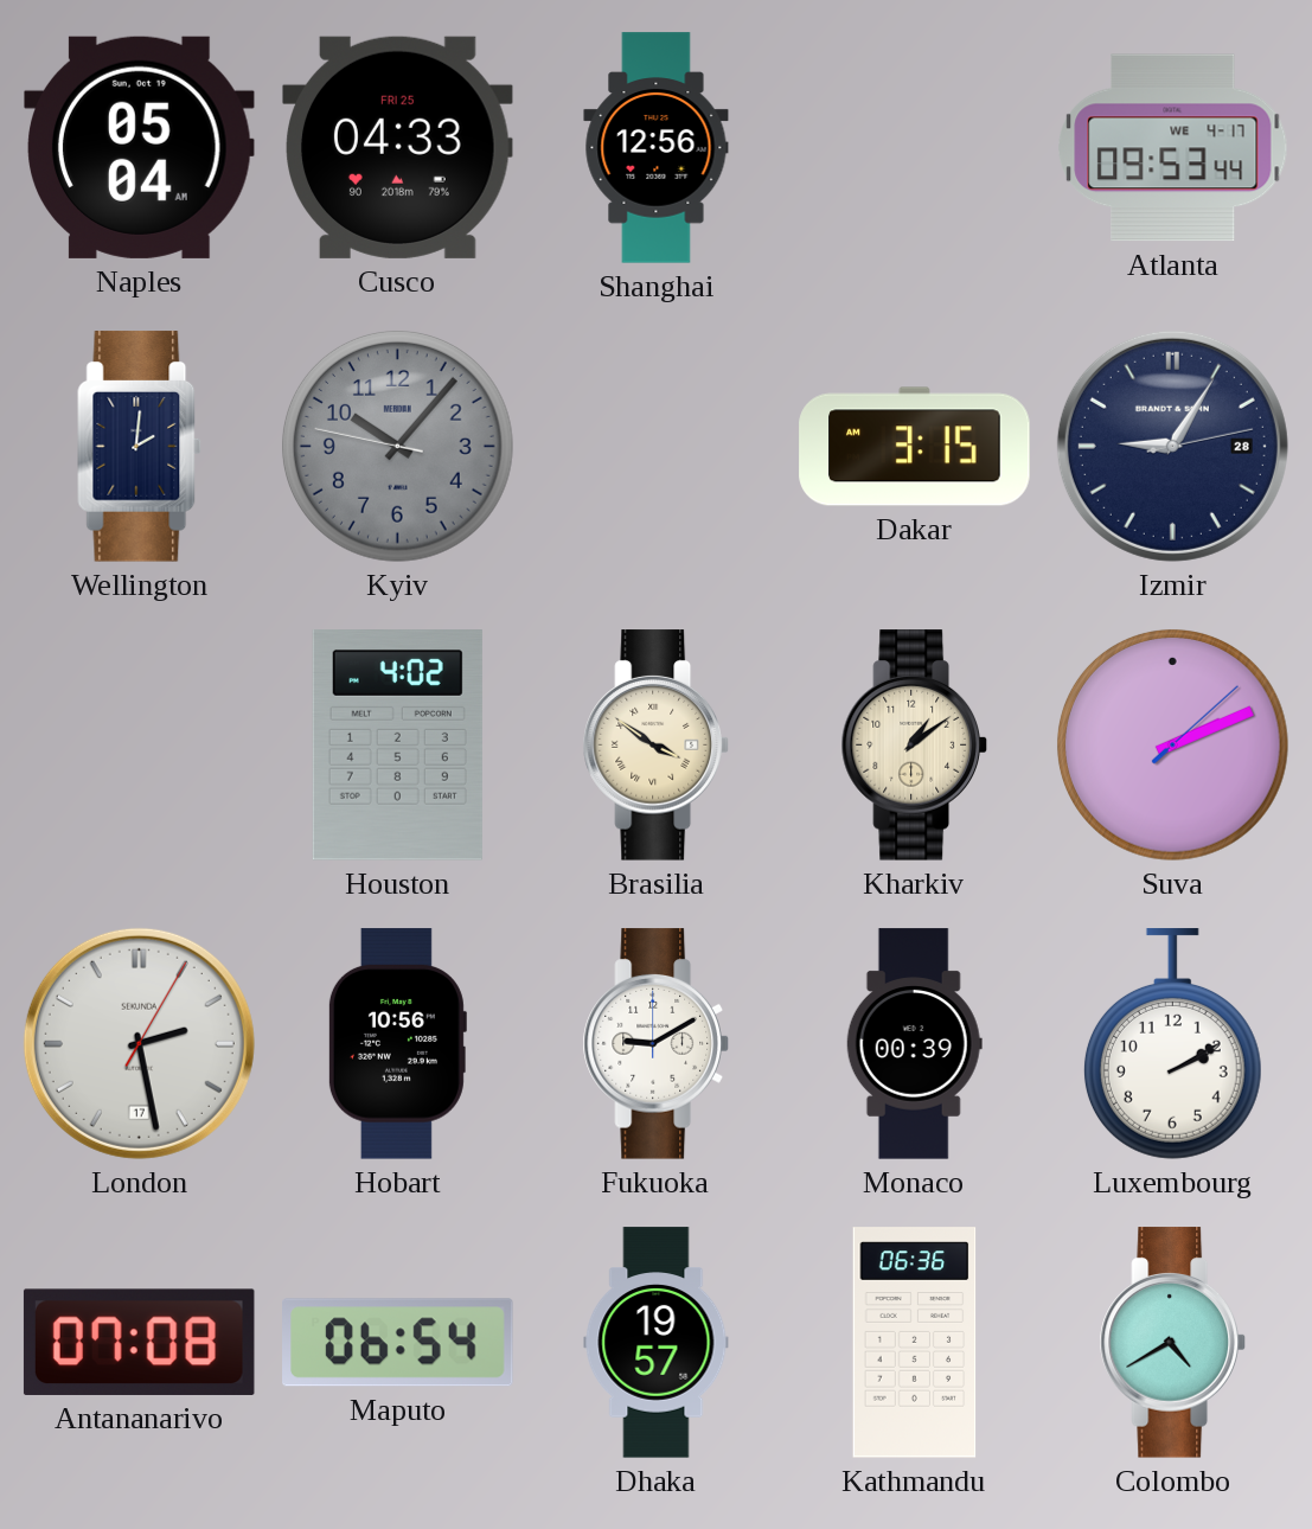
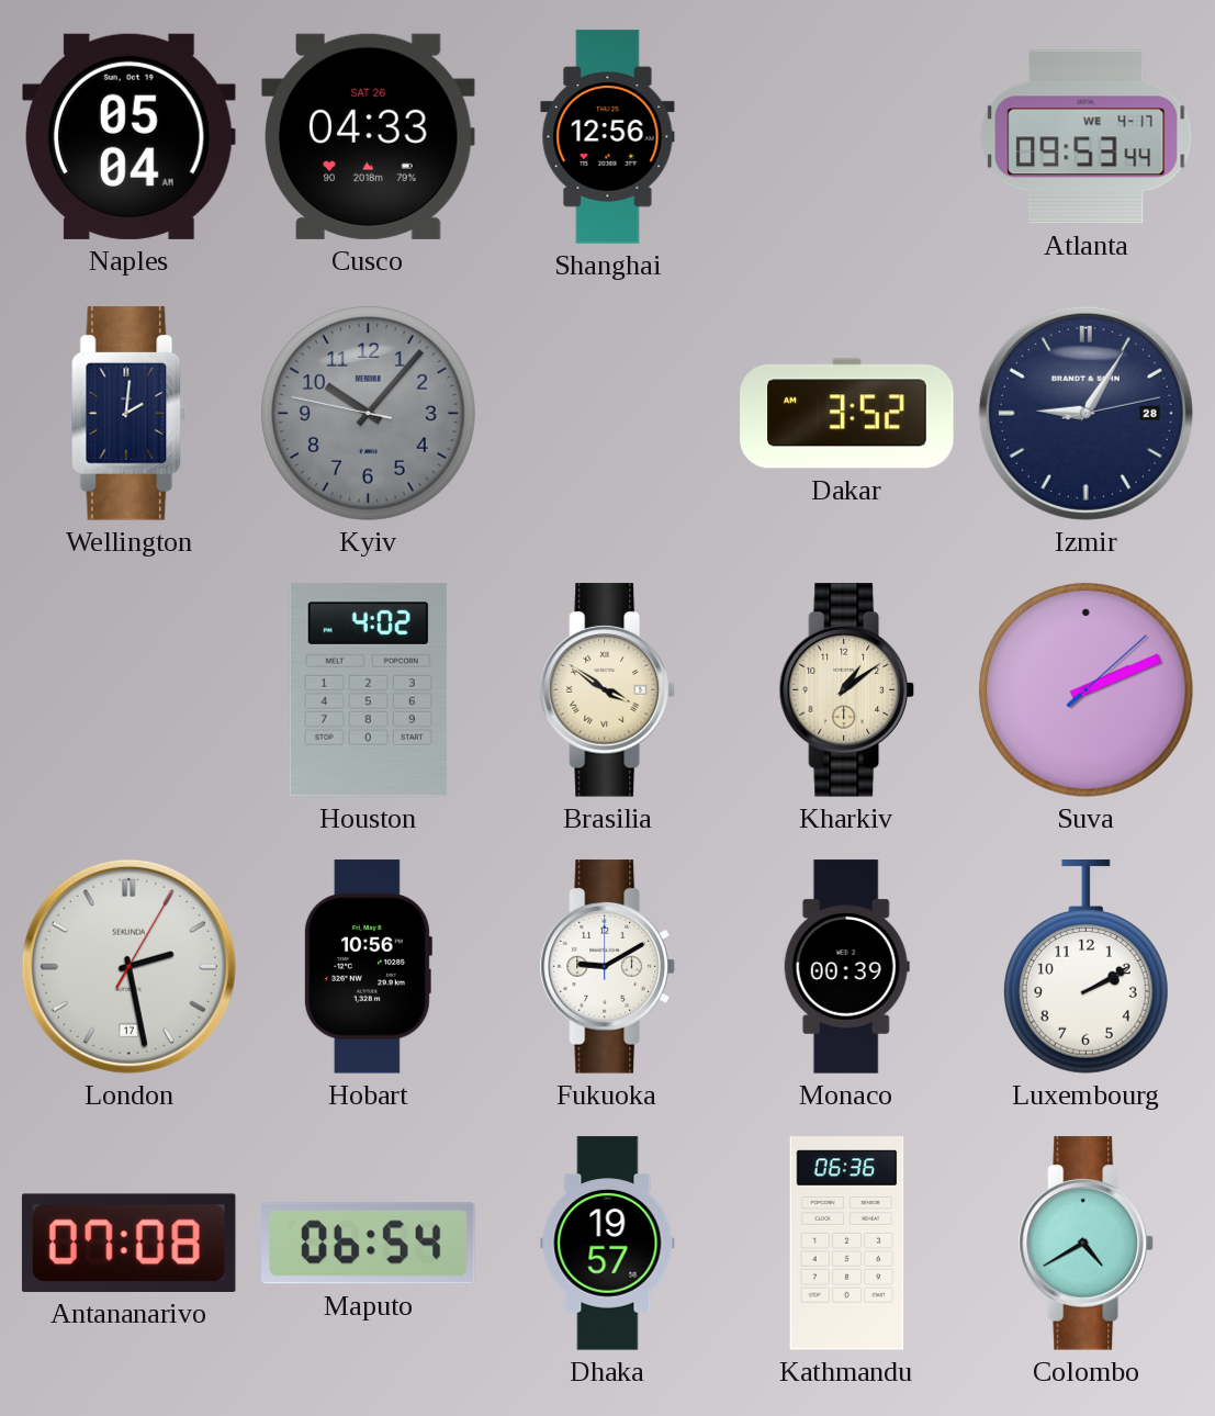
Cusco date: FRI 25 -> SAT 26
Dakar: 3:15 -> 3:52
